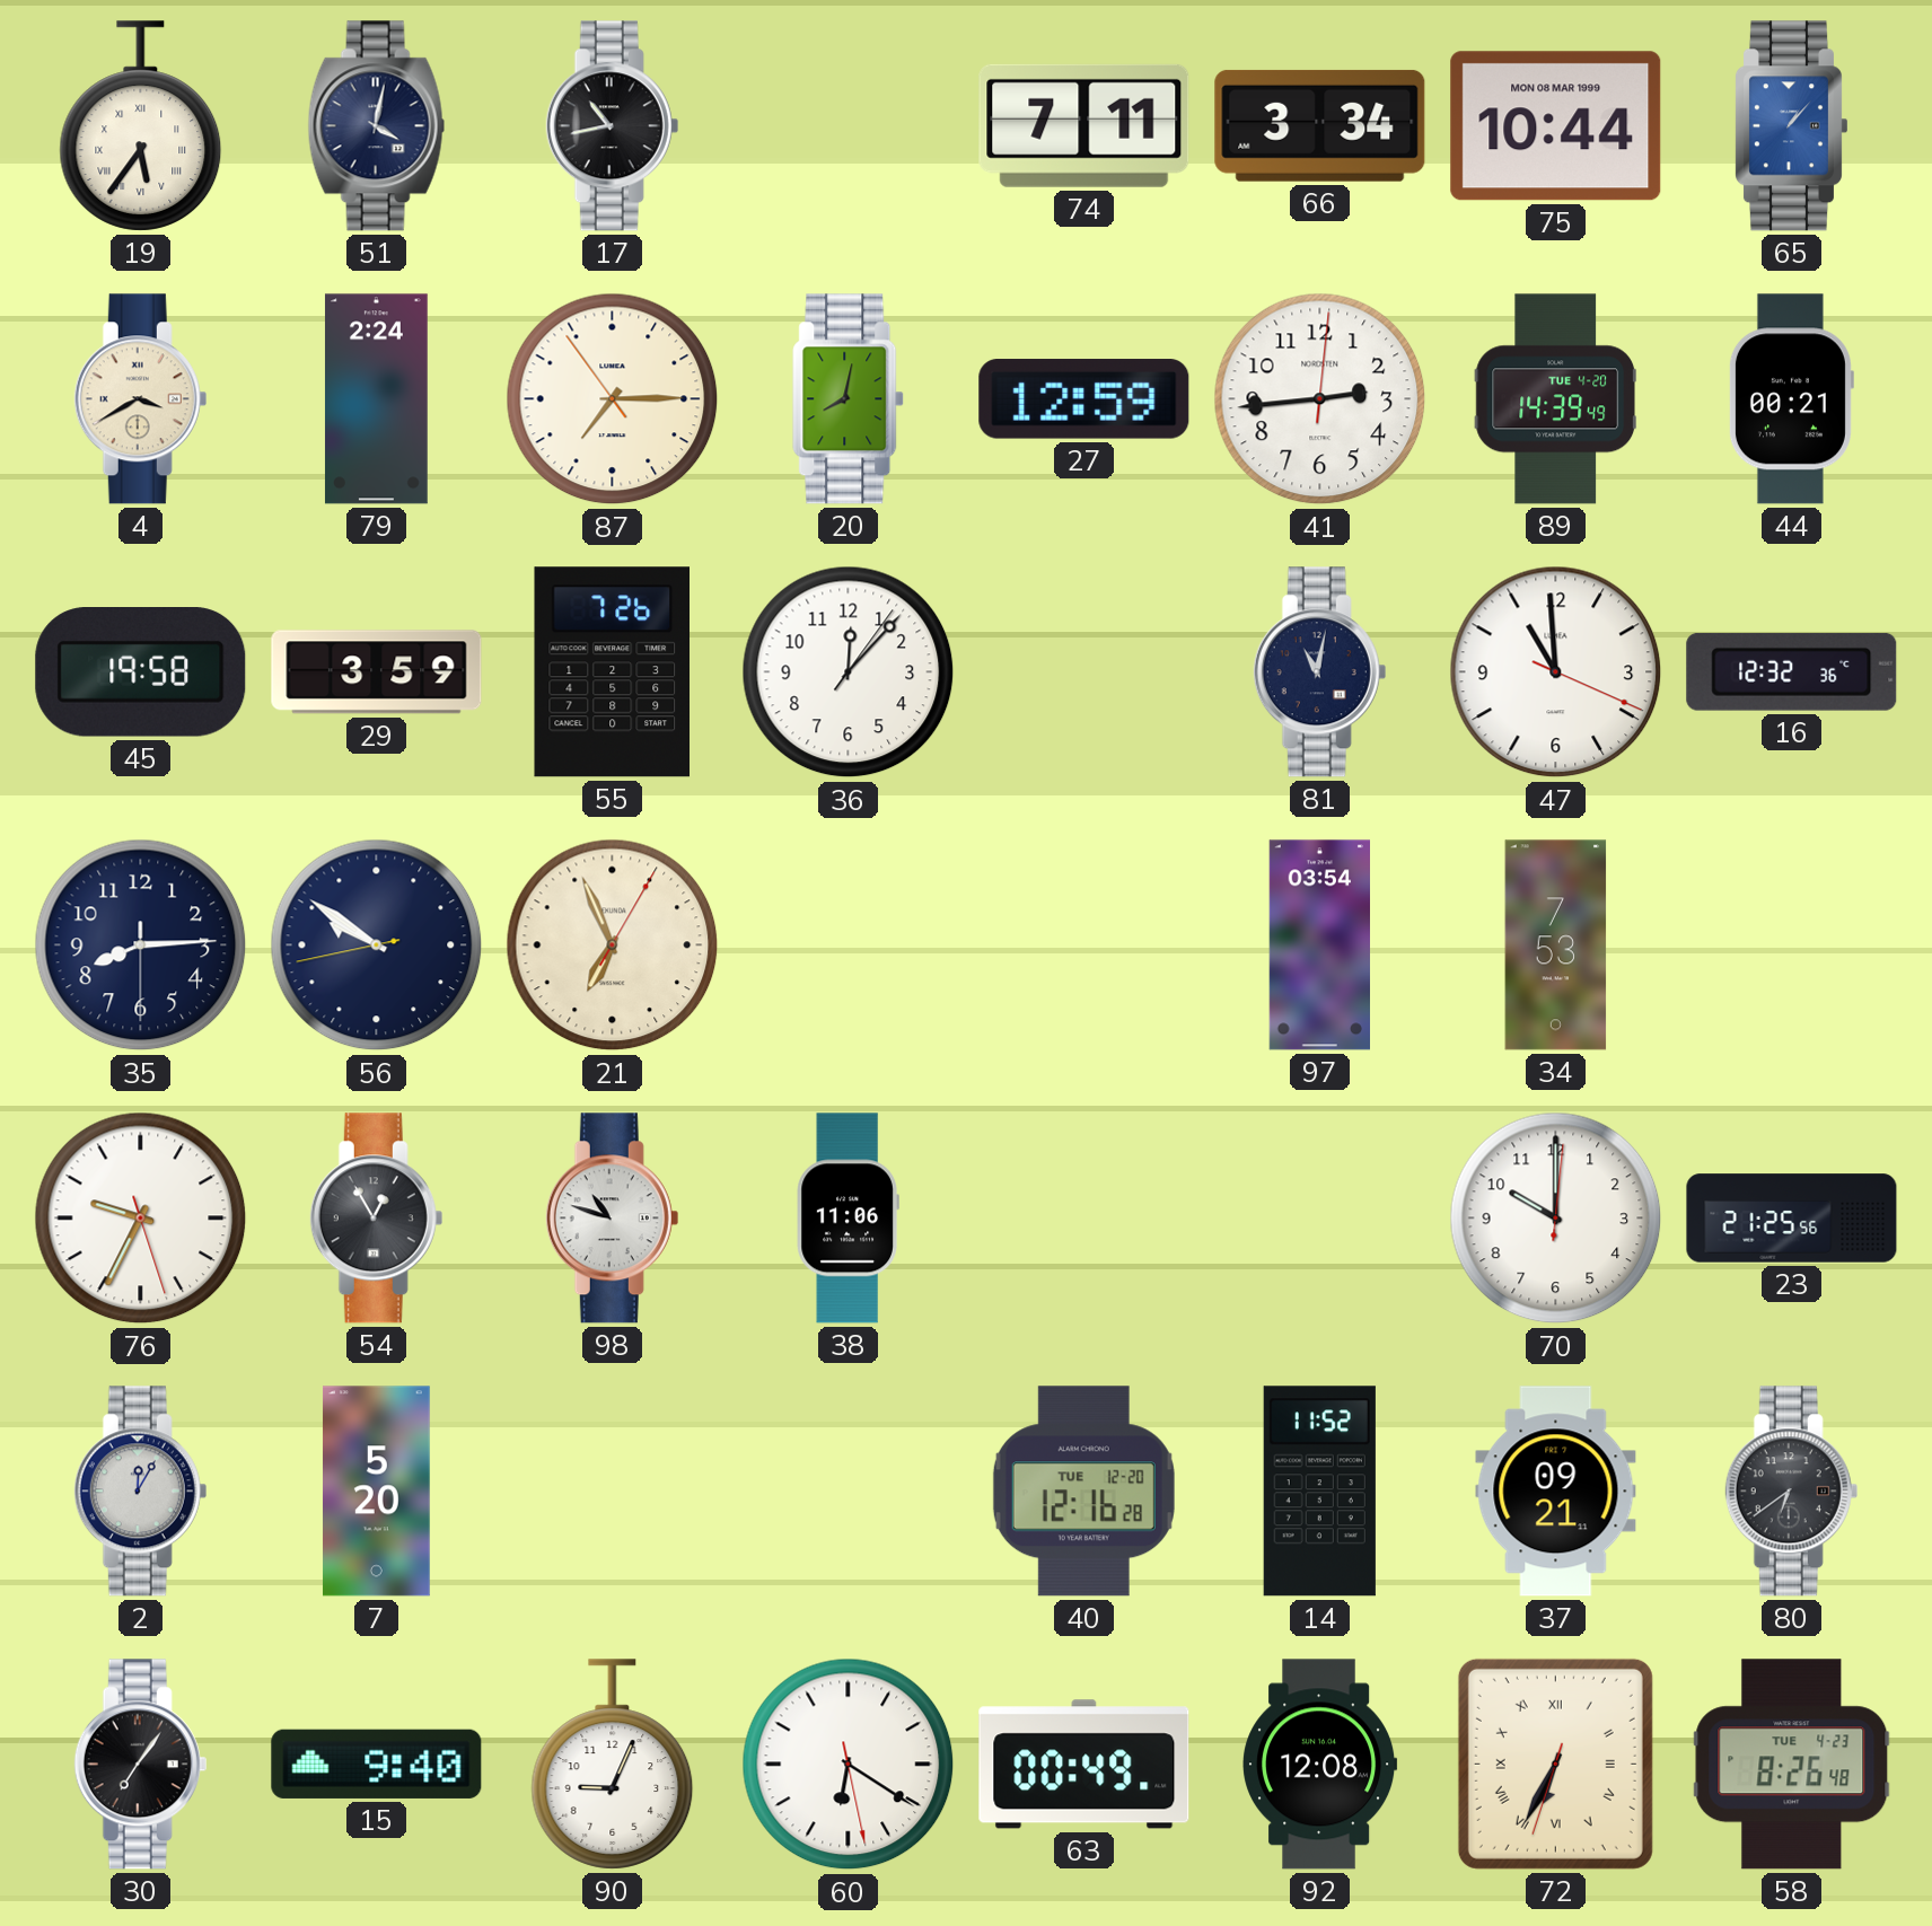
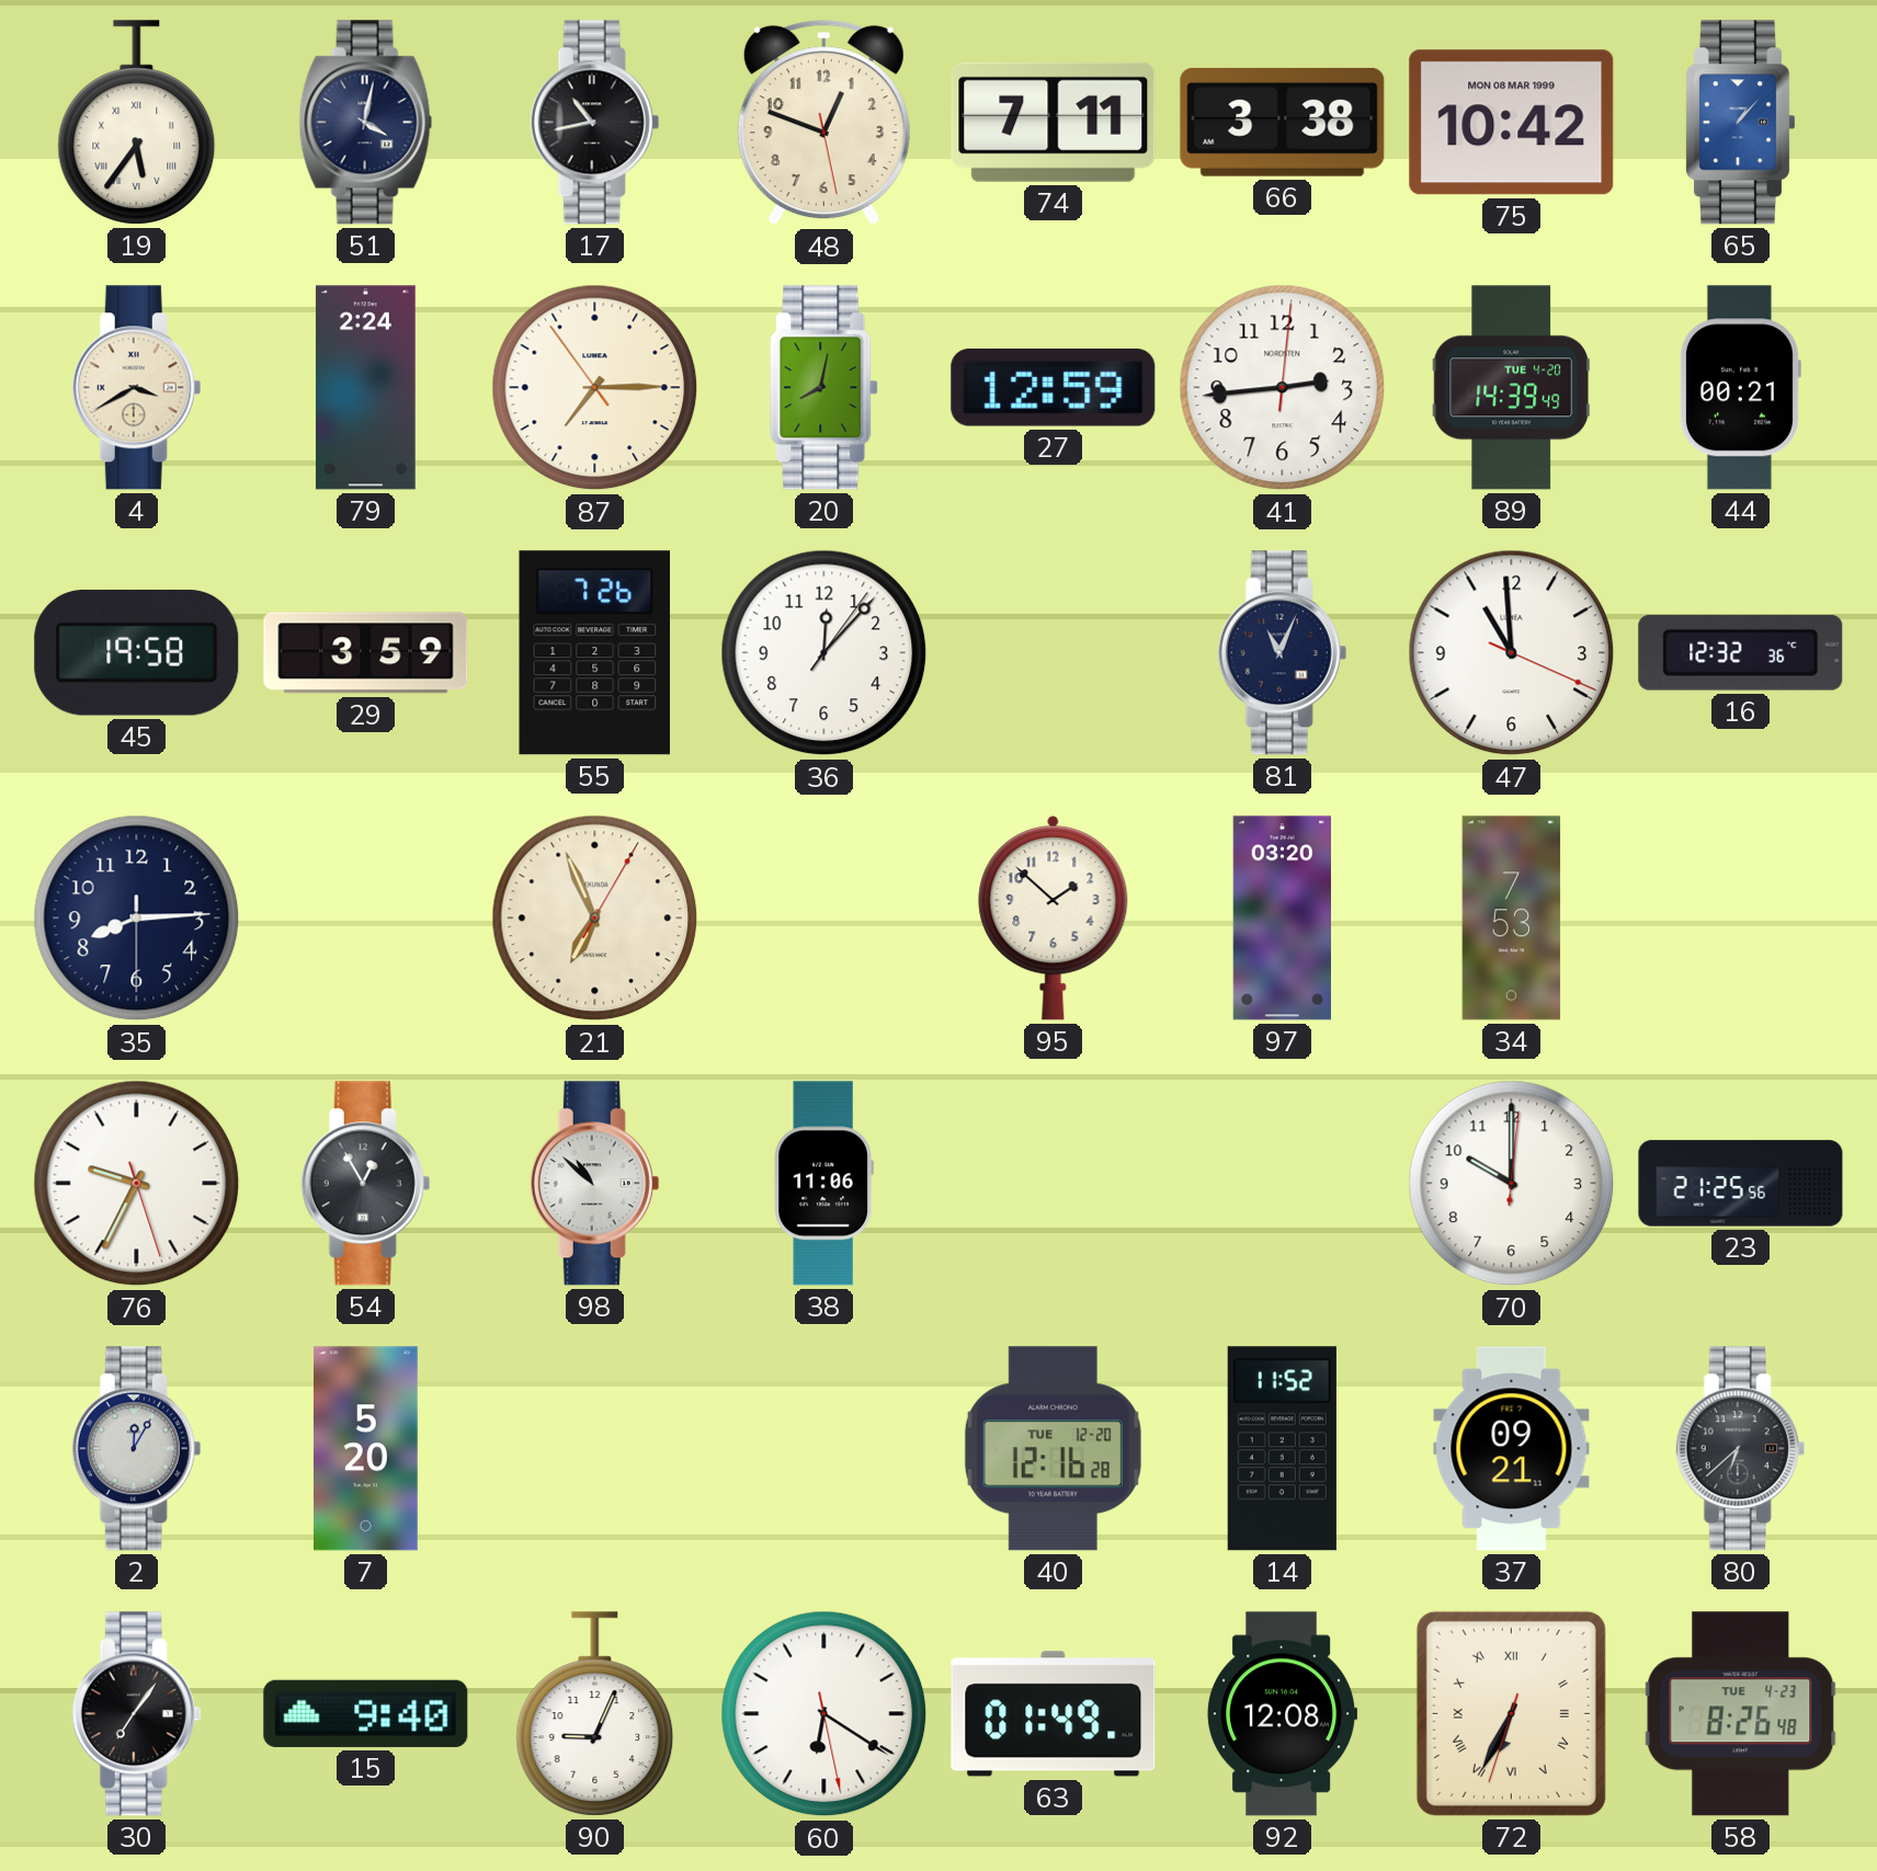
48: none -> 12:48
66: 3:34 -> 3:38
75: 10:44 -> 10:42
81: 11:02 -> 11:04
56: 9:50 -> none
95: none -> 1:52
97: 03:54 -> 03:20
98: 10:48 -> 10:52
80: 6:39 -> 6:38
63: 00:49 -> 01:49
